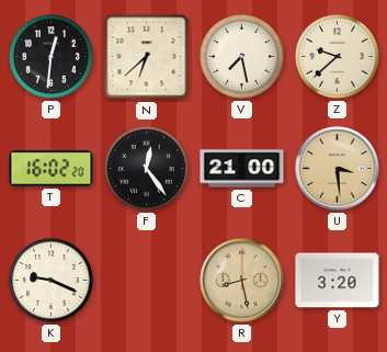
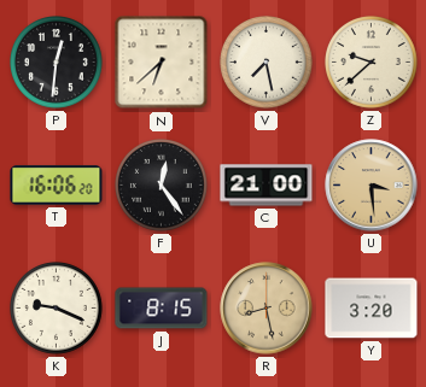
T: 16:02 -> 16:06
J: none -> 8:15
